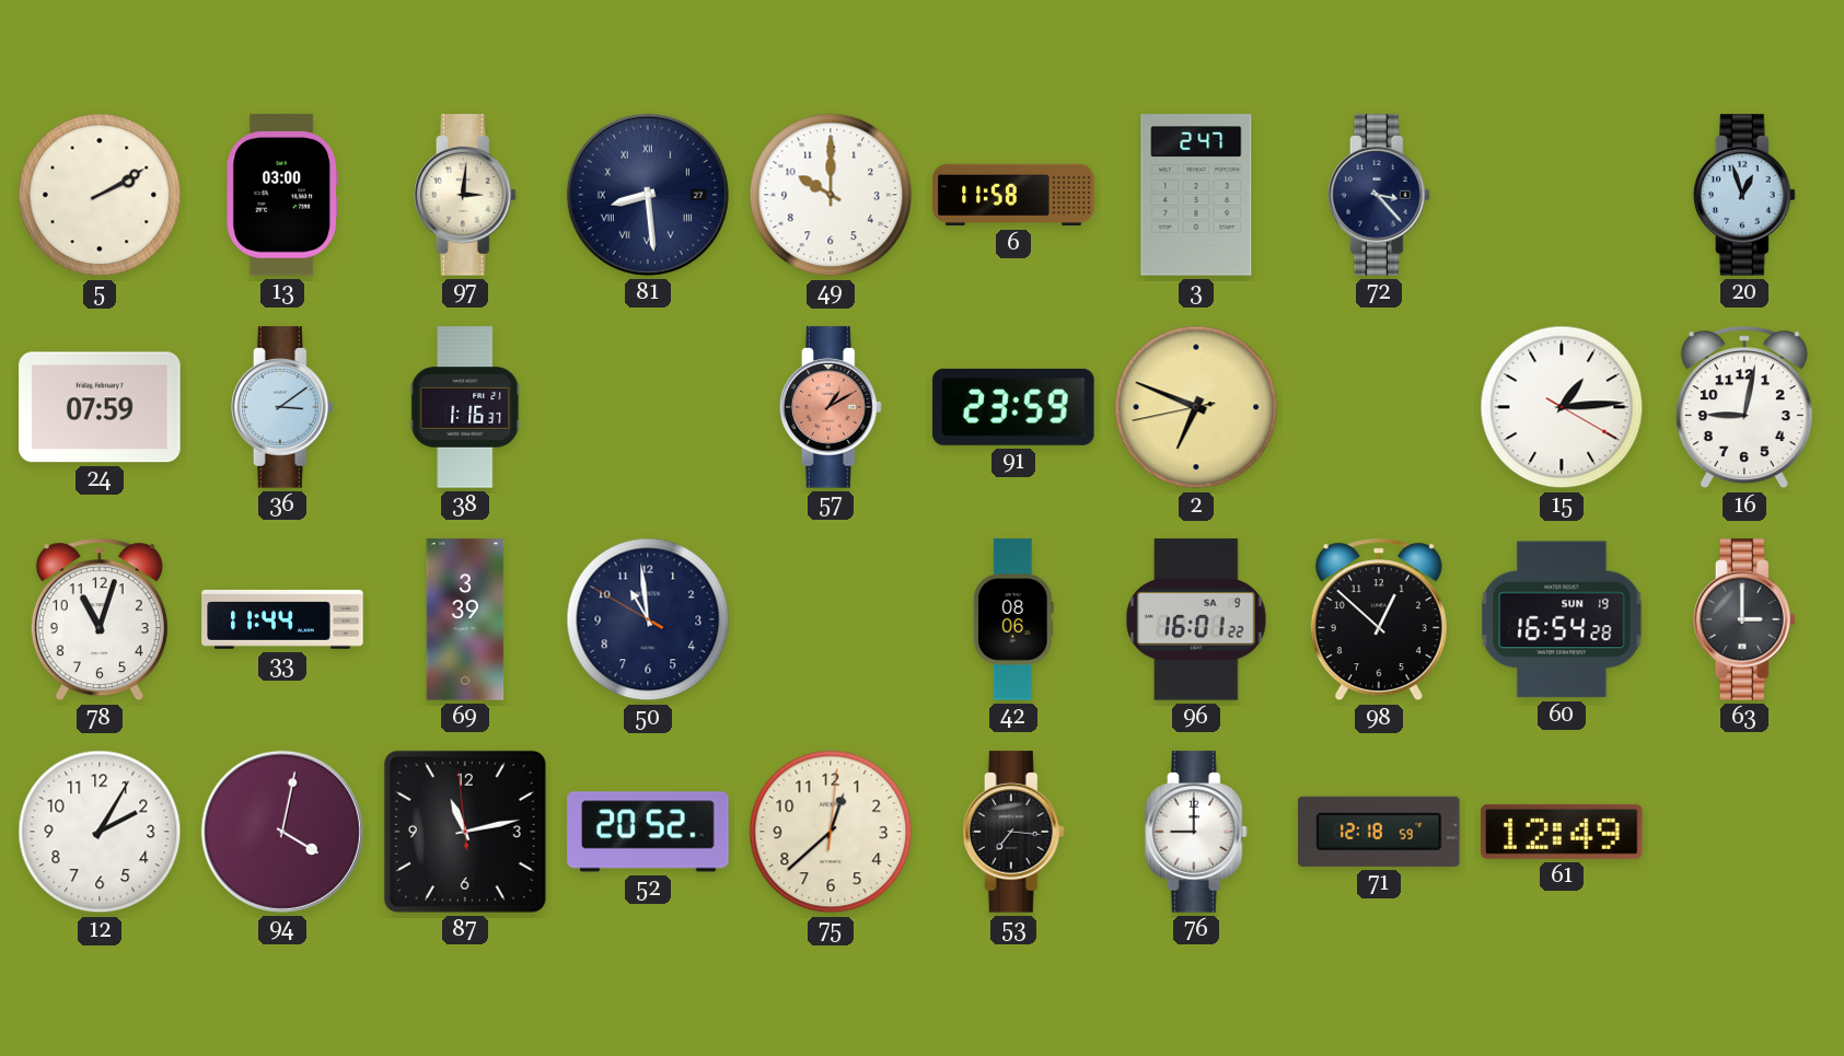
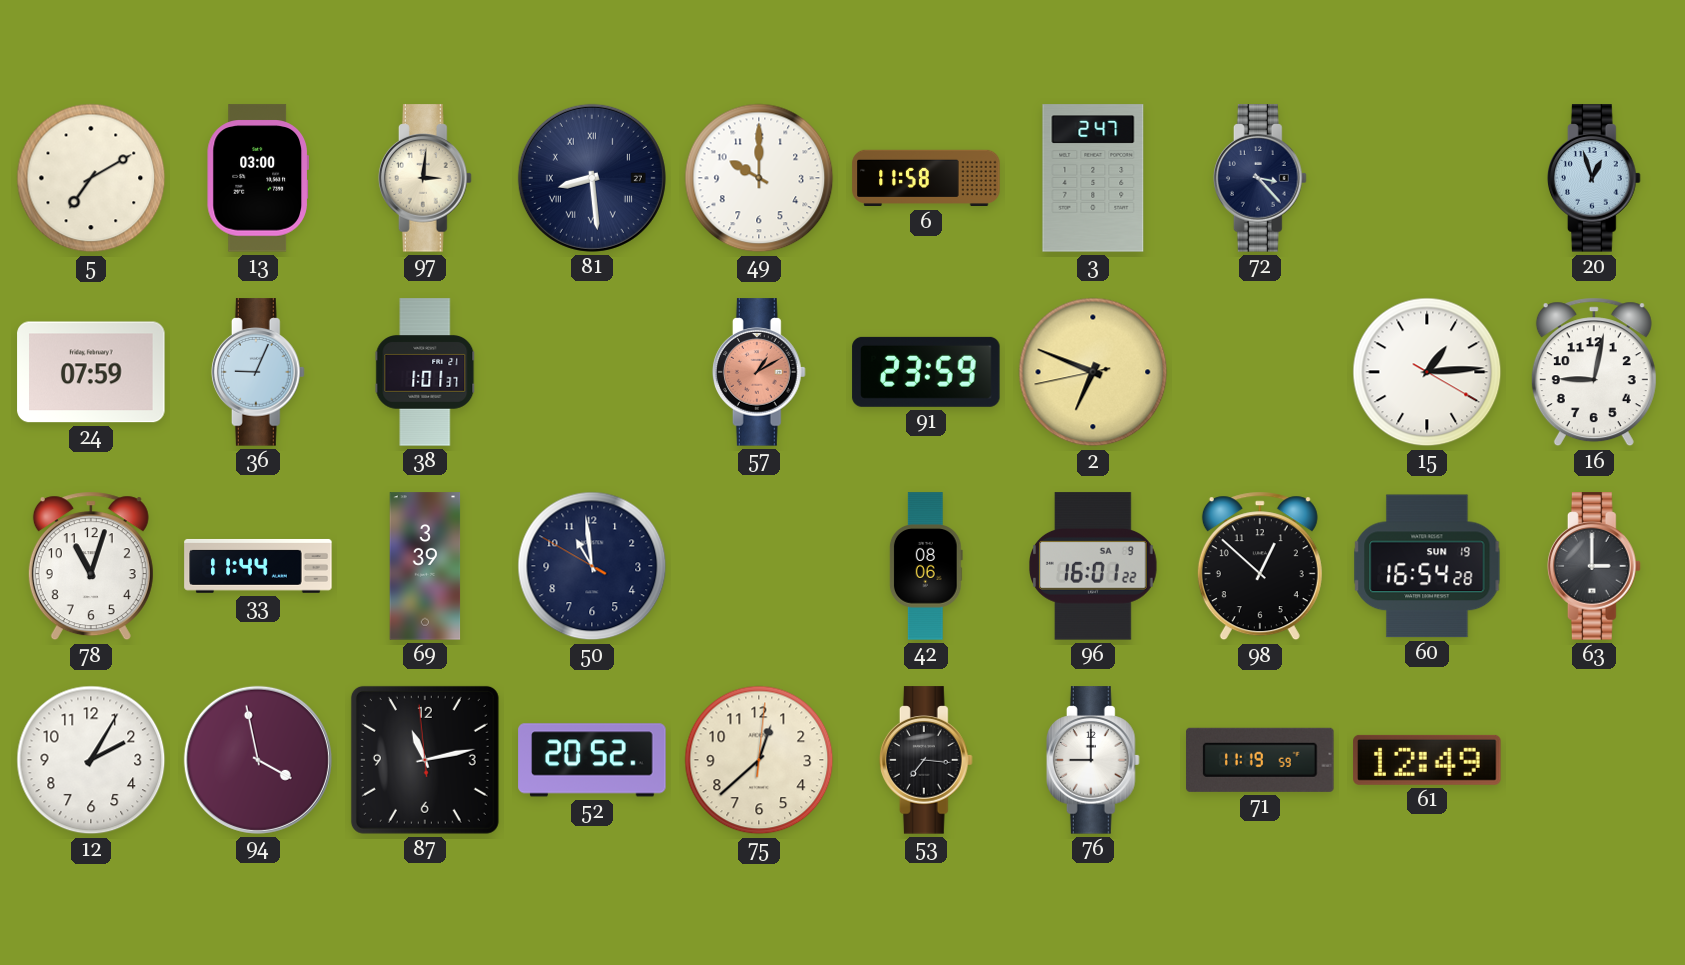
5: 2:10 -> 7:10
36: 3:09 -> 9:04
38: 1:16 -> 1:01
94: 4:02 -> 3:58
71: 12:18 -> 11:19
